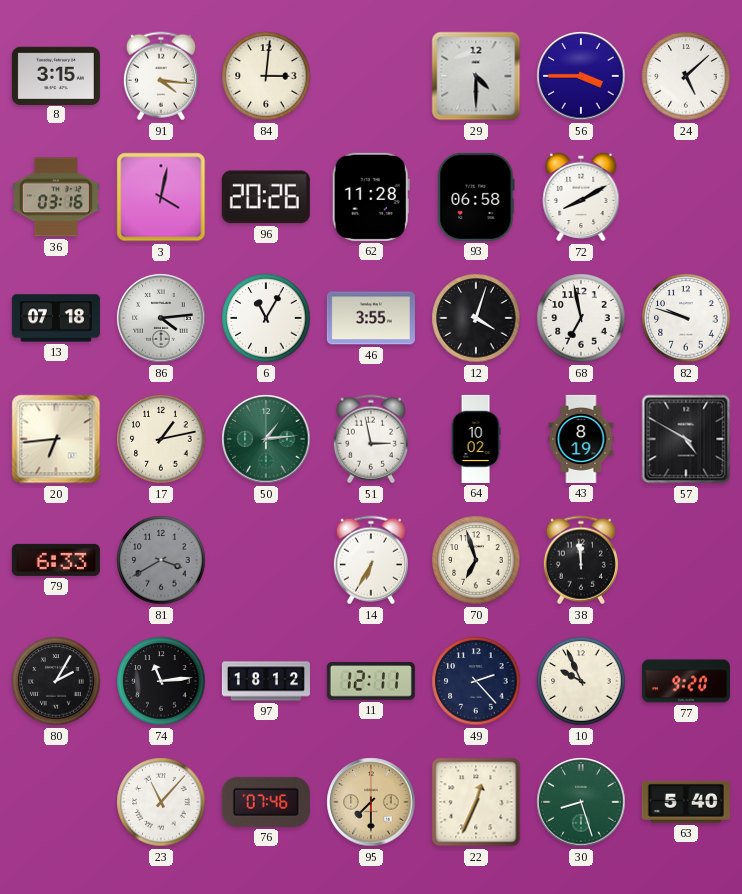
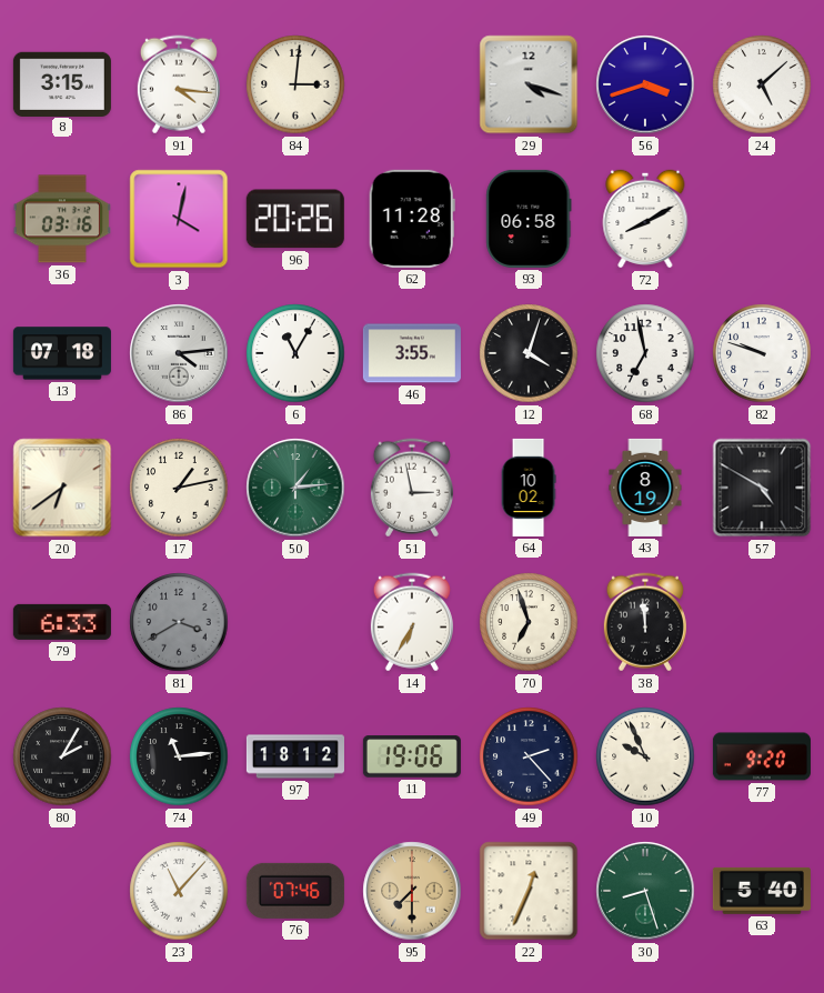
29: 4:30 -> 4:18
56: 3:45 -> 3:42
20: 6:44 -> 6:39
11: 12:11 -> 19:06
